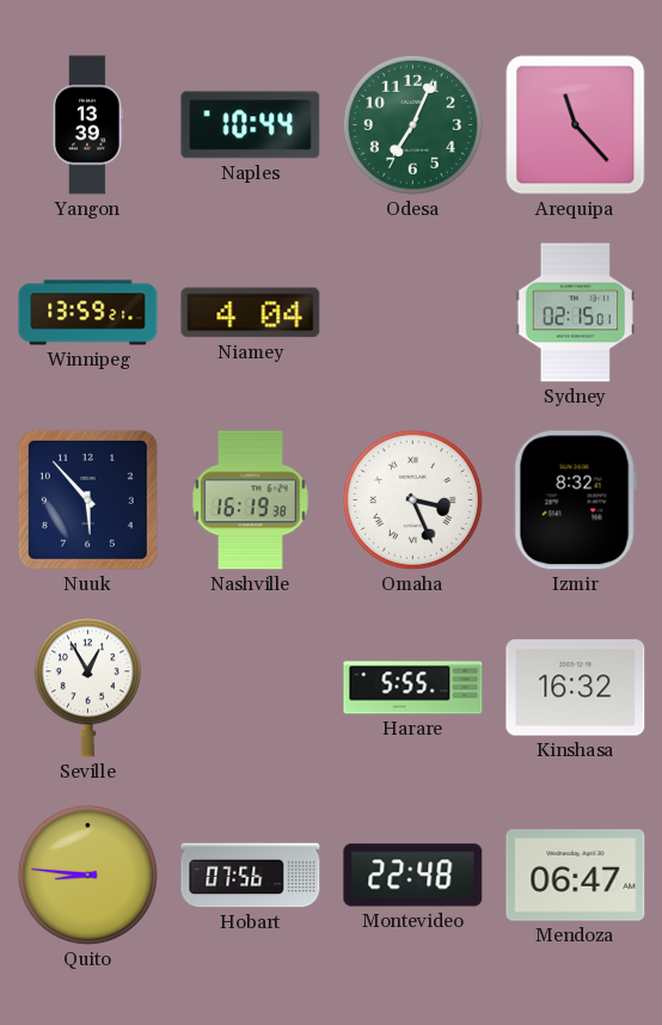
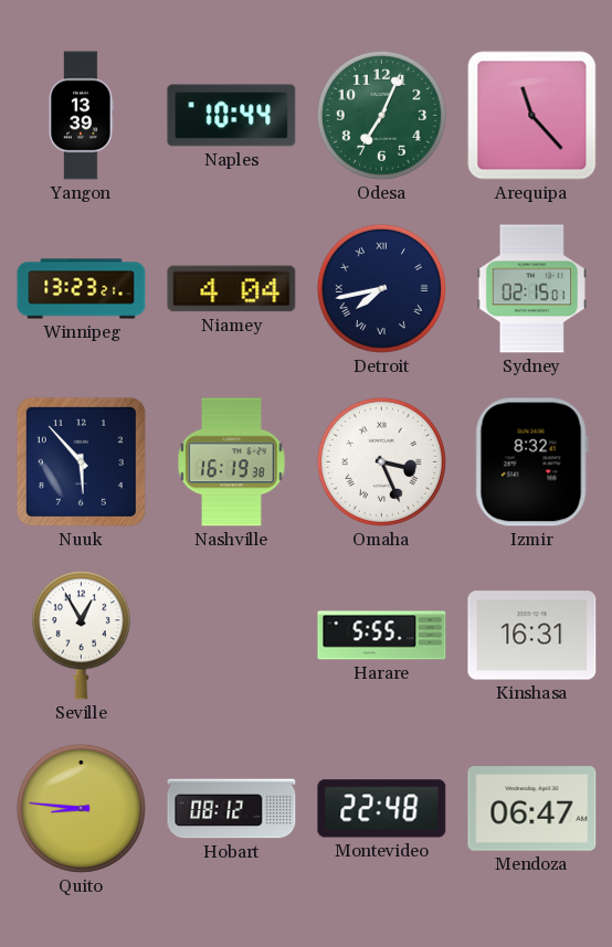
Winnipeg: 13:59 -> 13:23
Detroit: none -> 7:43
Kinshasa: 16:32 -> 16:31
Hobart: 07:56 -> 08:12
